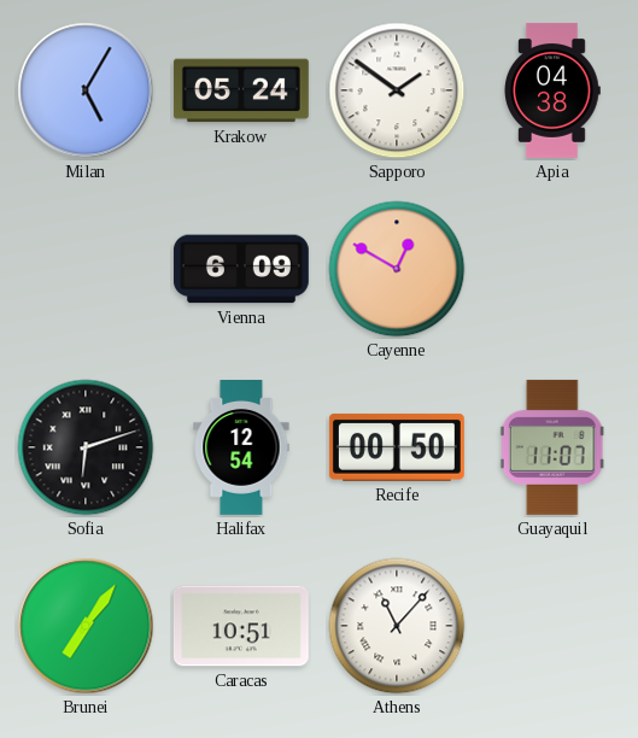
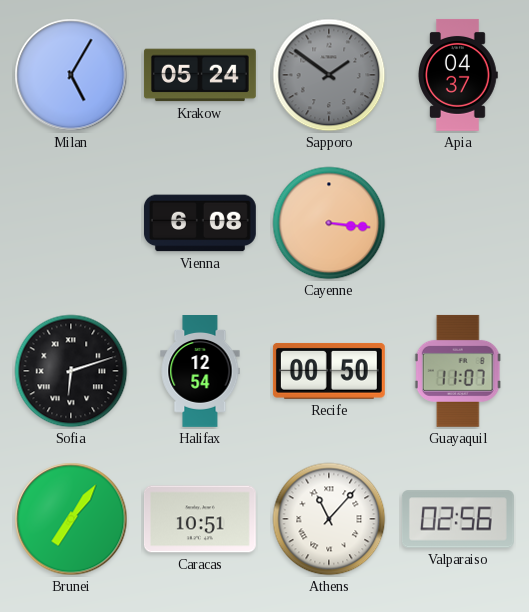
Sapporo dial: white -> grey
Apia: 04:38 -> 04:37
Vienna: 6:09 -> 6:08
Cayenne: 12:50 -> 3:16
Valparaiso: none -> 02:56
